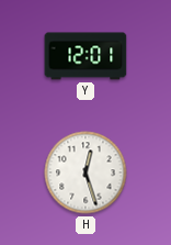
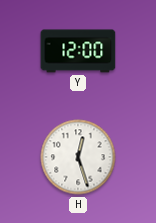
Y: 12:01 -> 12:00
